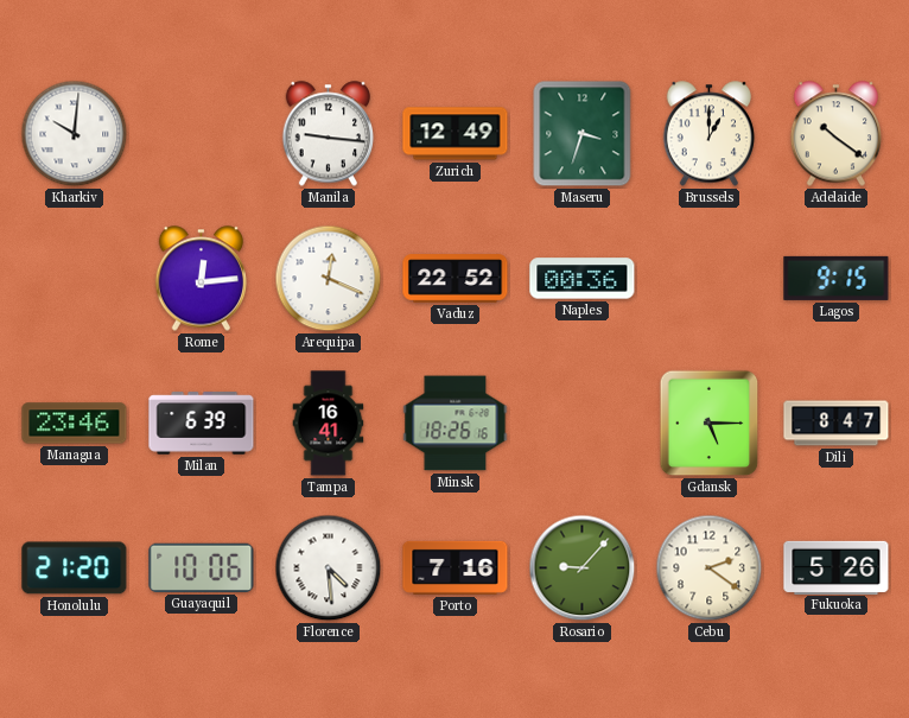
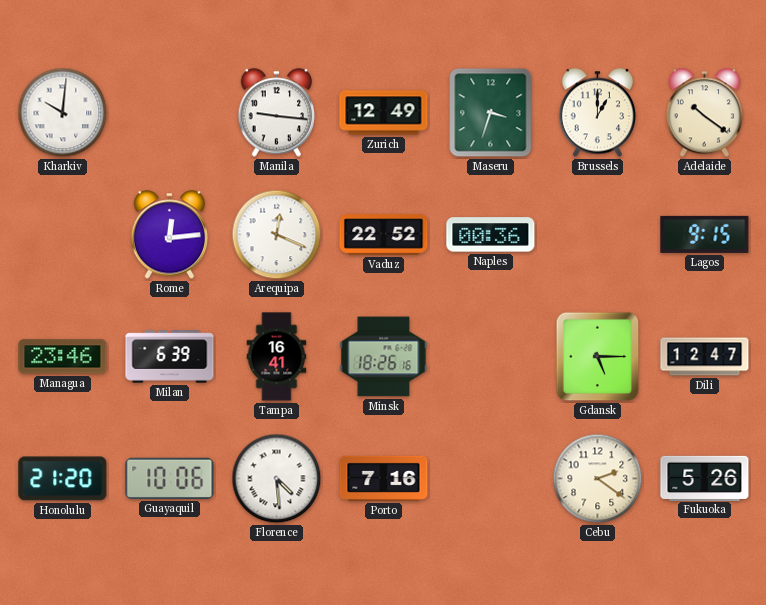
Dili: 8:47 -> 12:47
Rosario: 9:07 -> none
